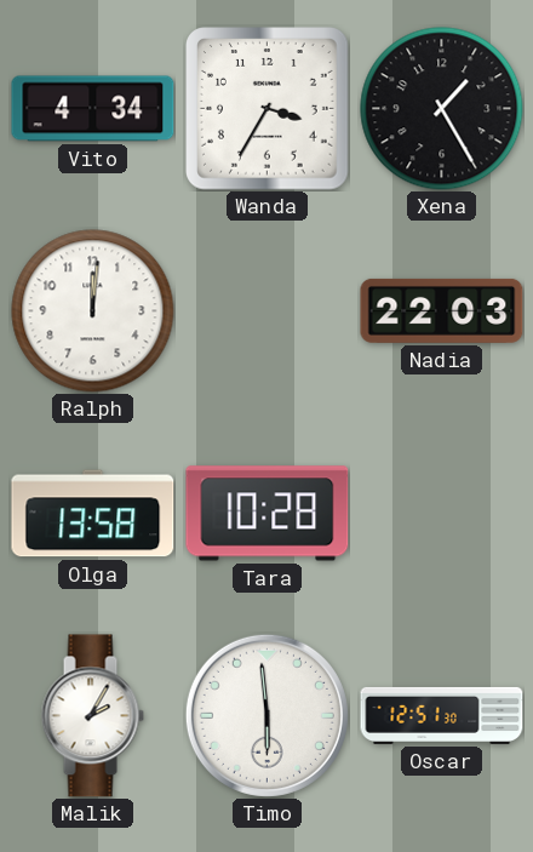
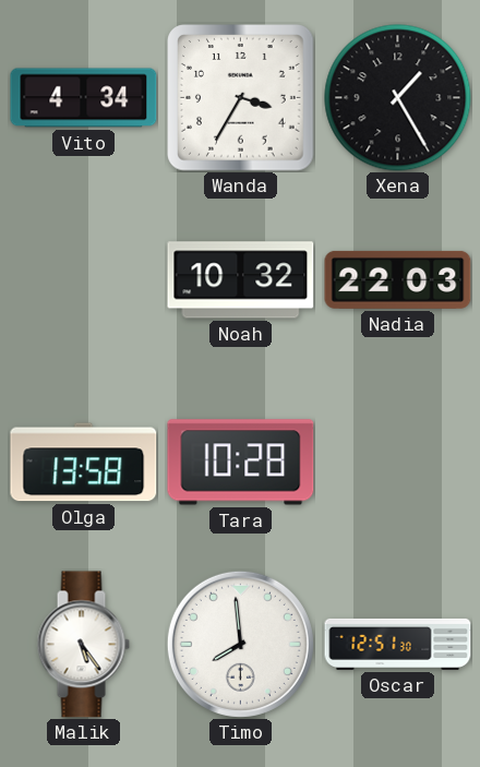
Ralph: 12:01 -> none
Noah: none -> 10:32
Malik: 2:05 -> 5:24
Timo: 5:59 -> 7:59
